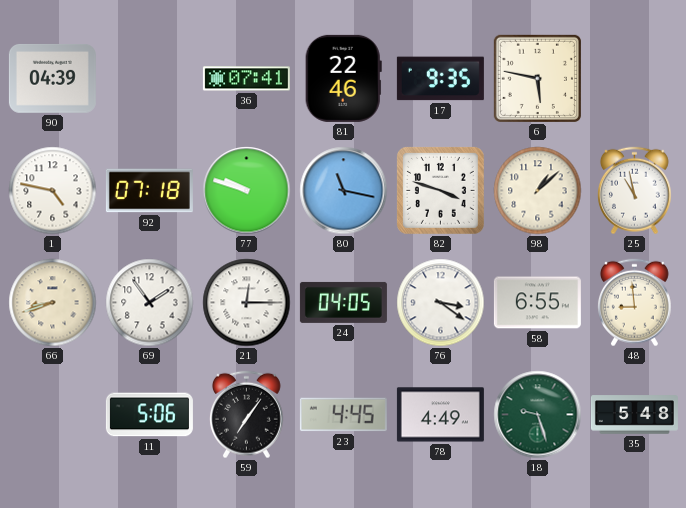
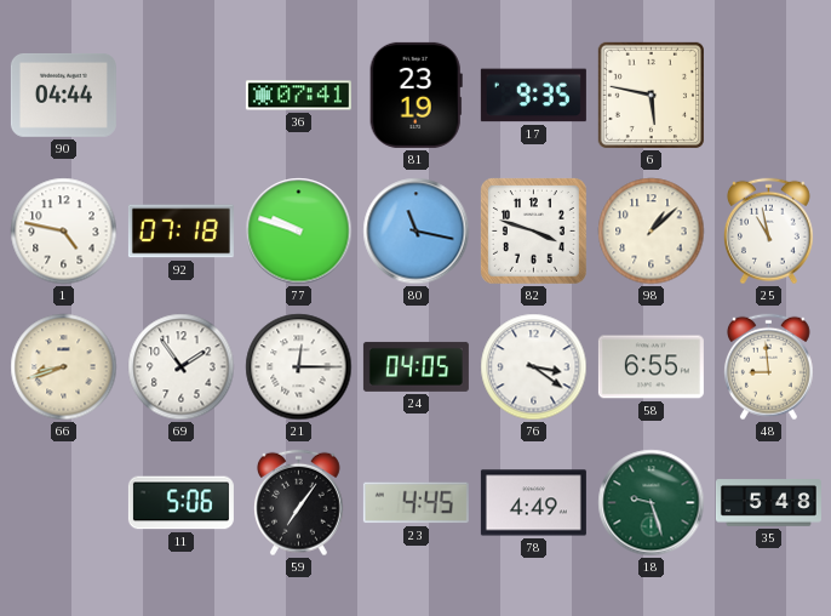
90: 04:39 -> 04:44
81: 22:46 -> 23:19
